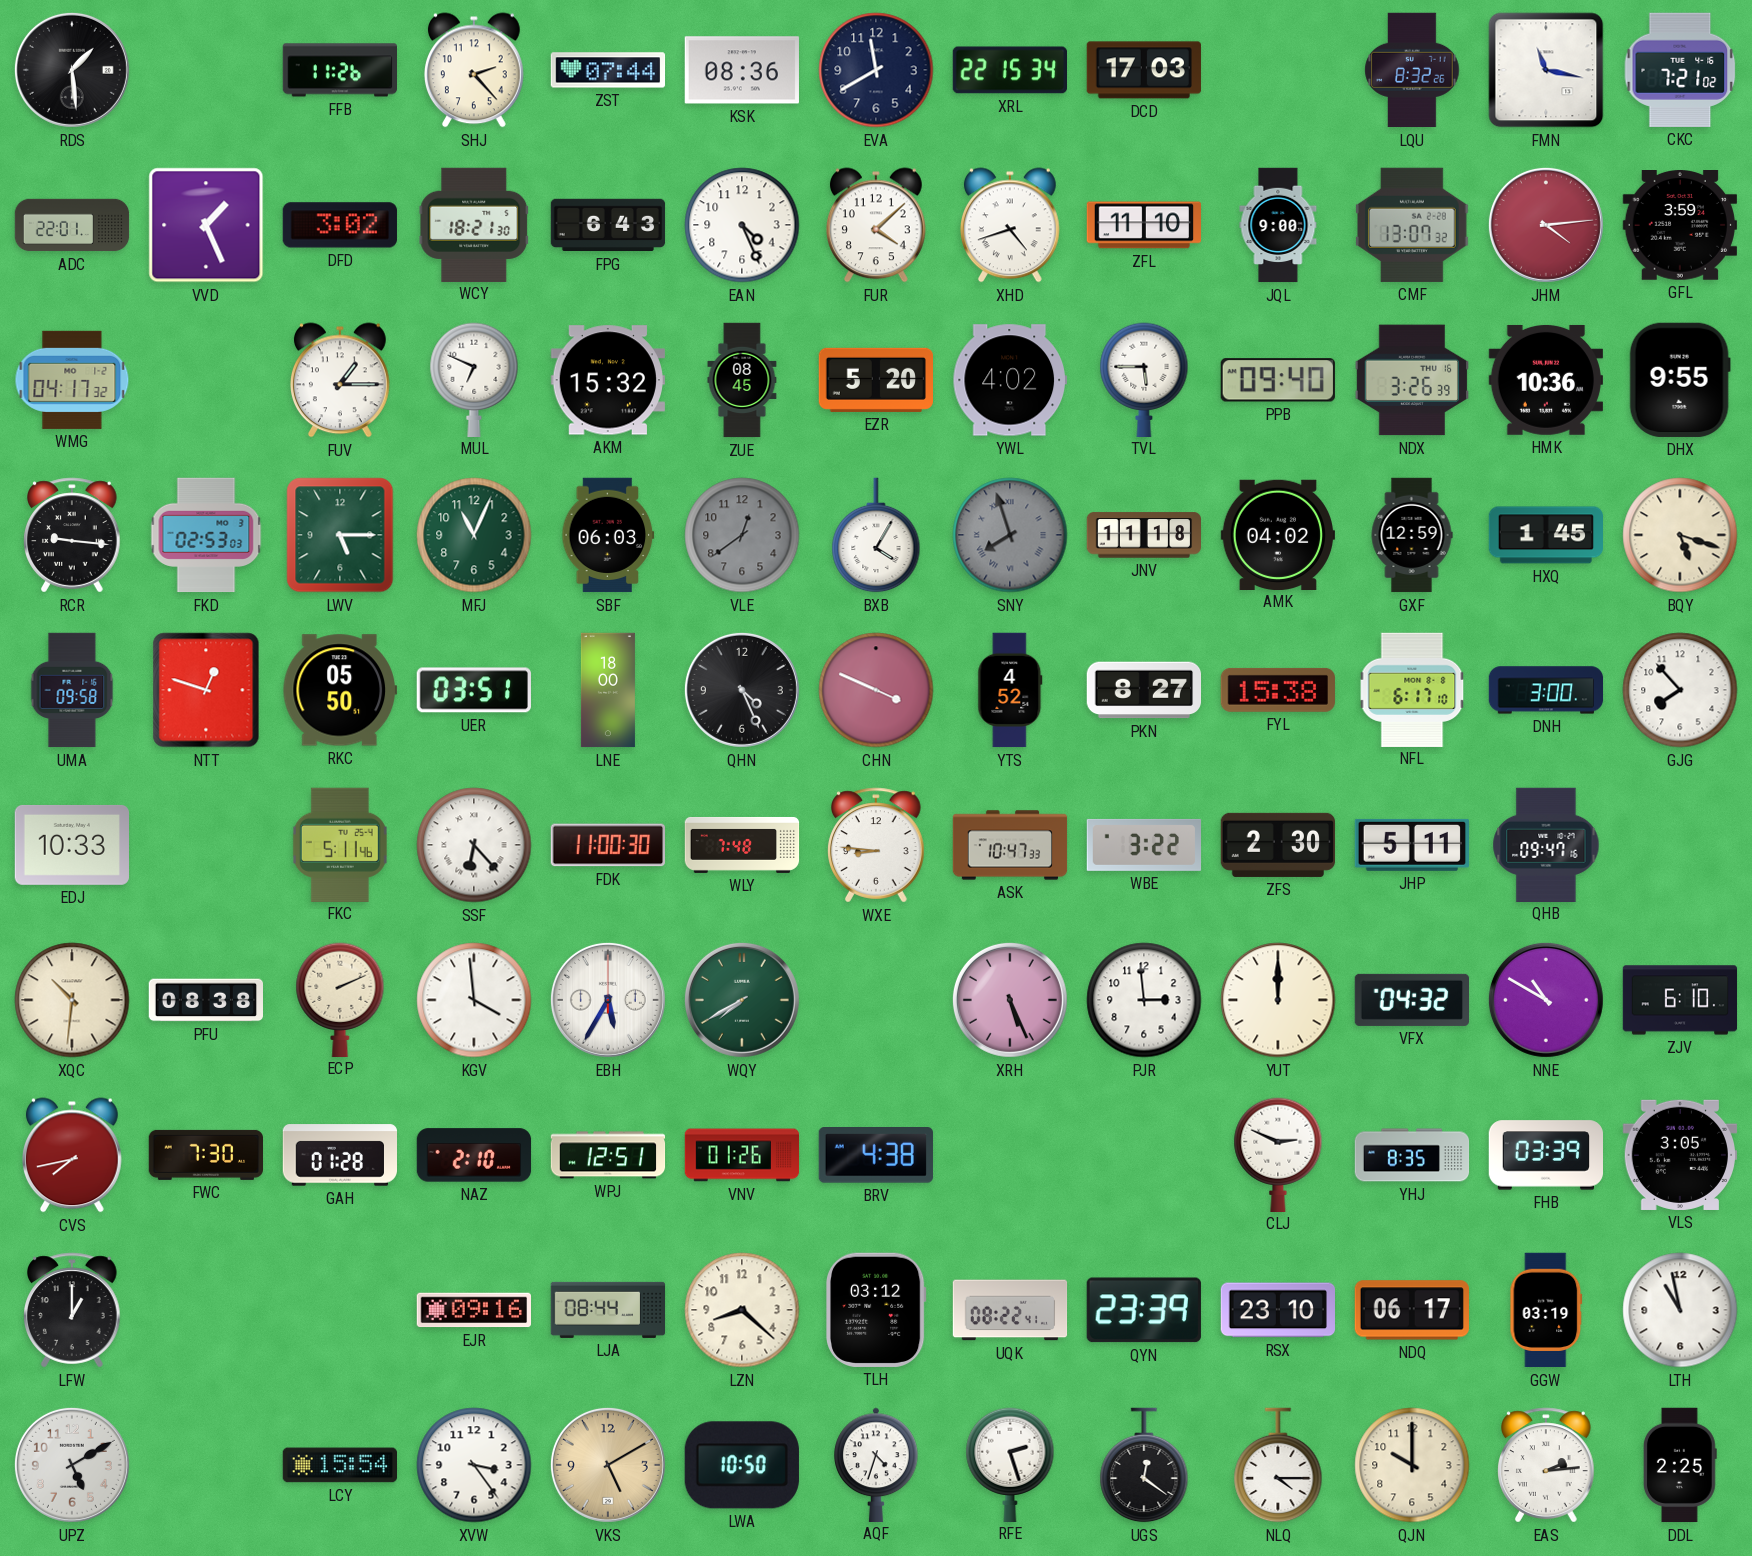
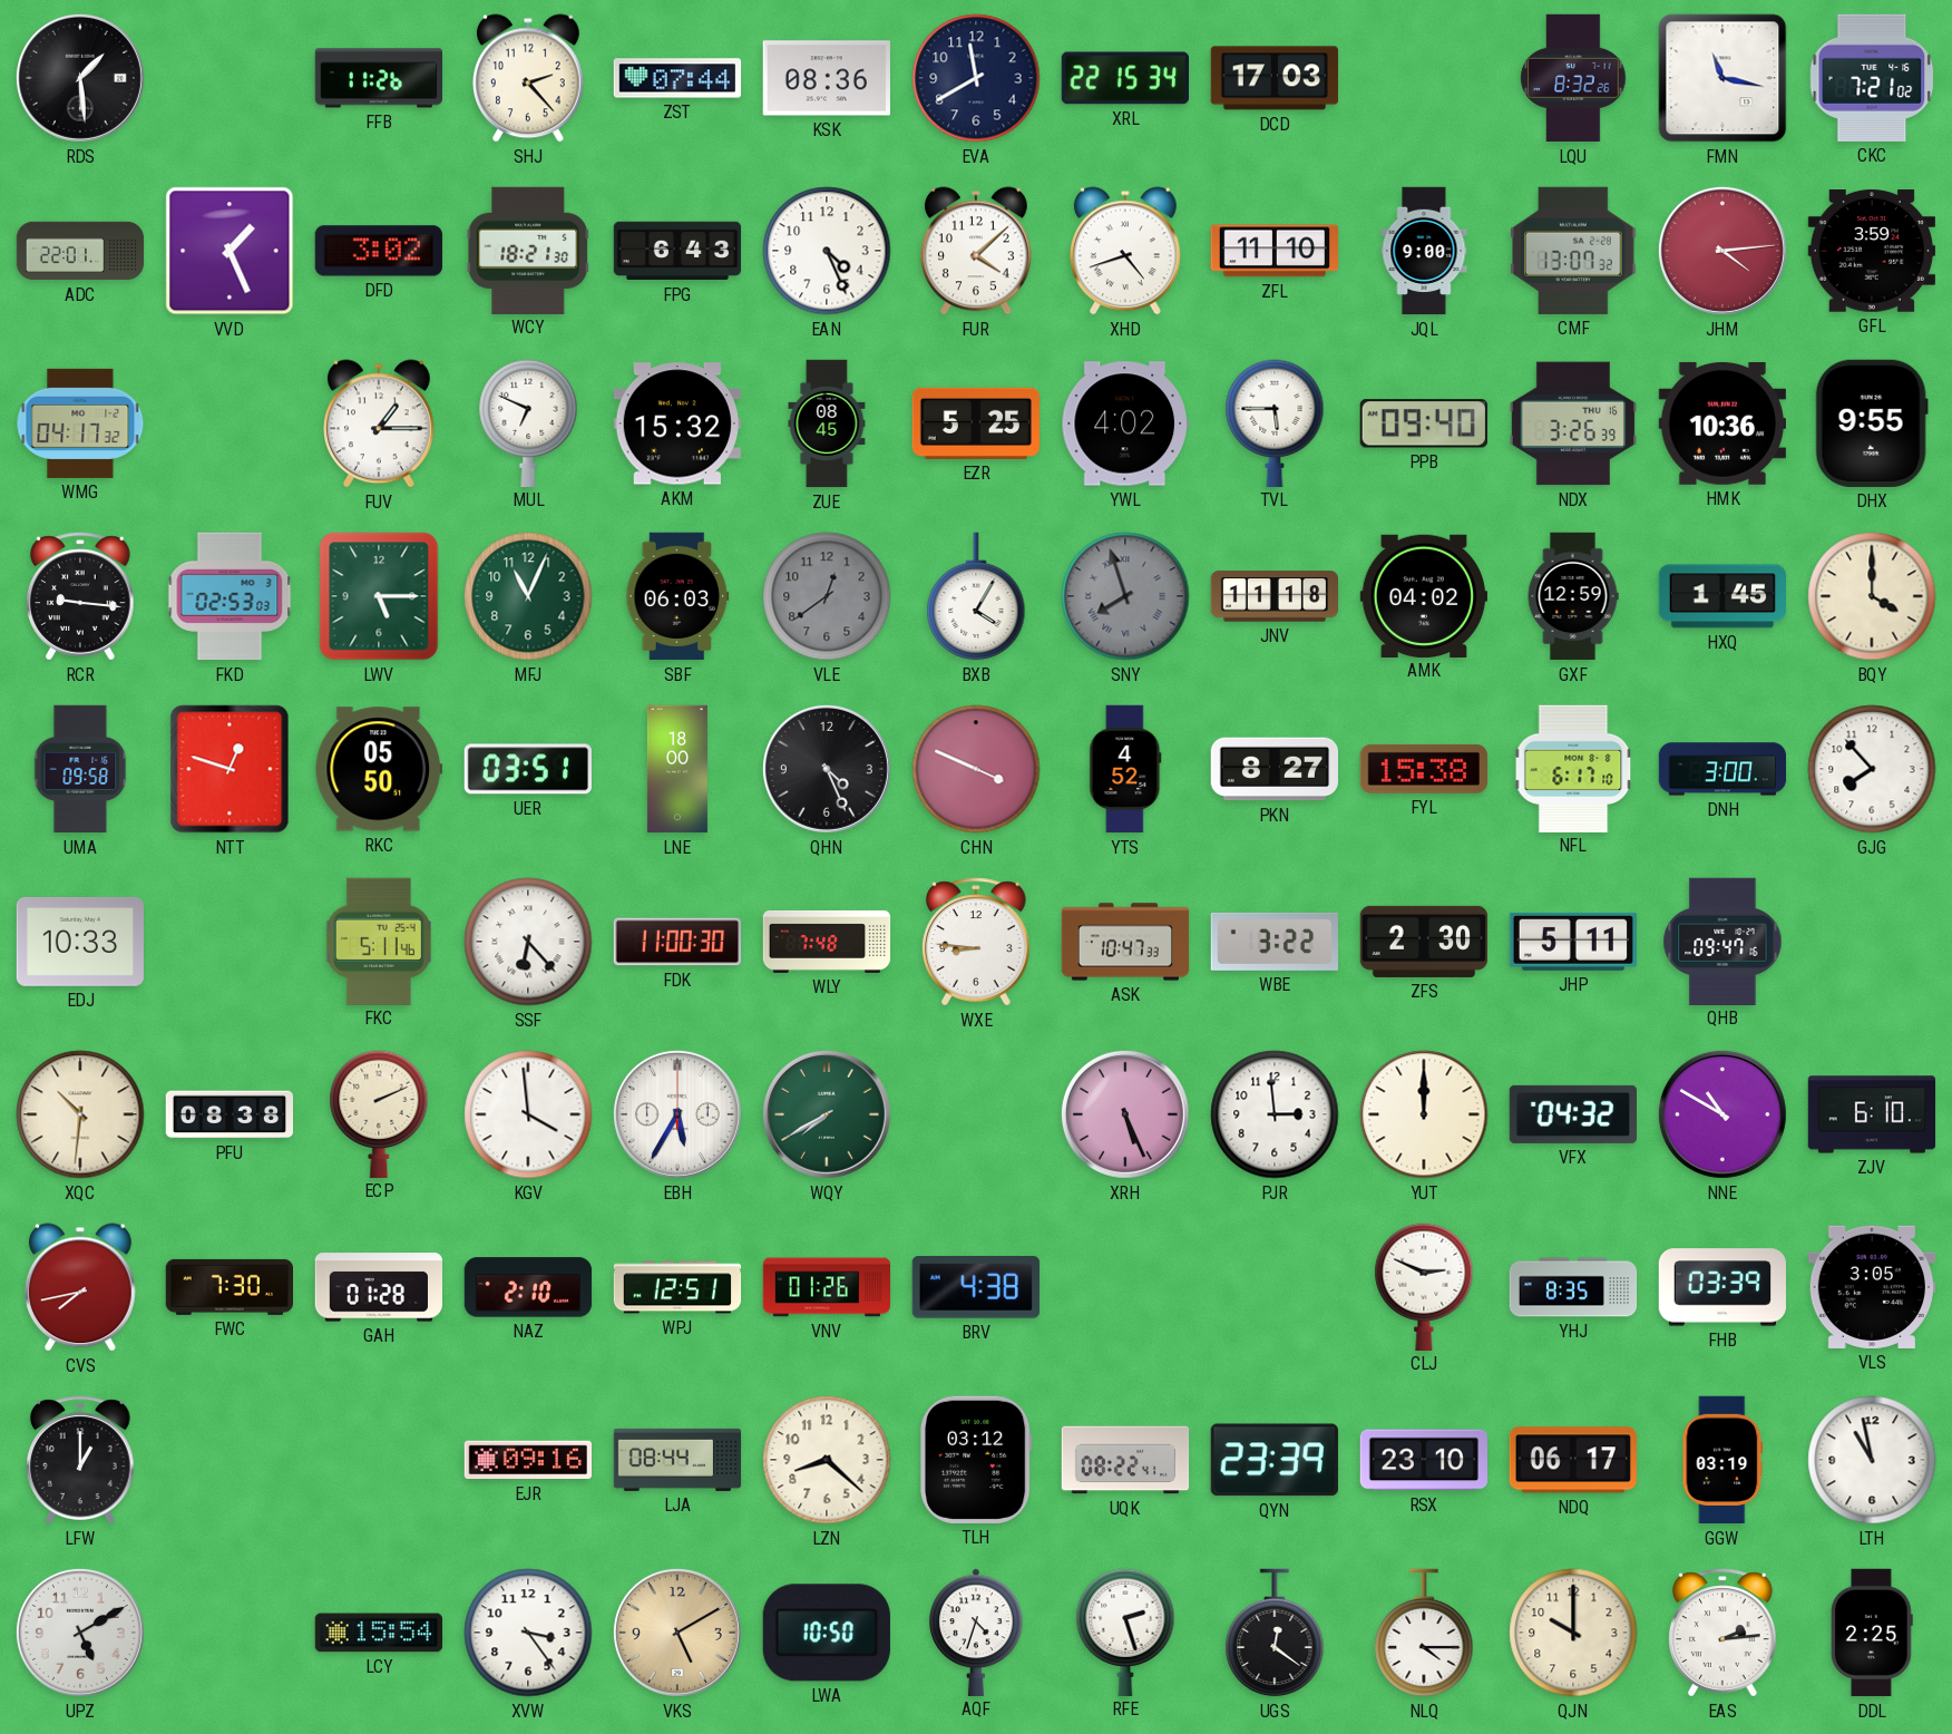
EZR: 5:20 -> 5:25
BQY: 5:18 -> 4:00
